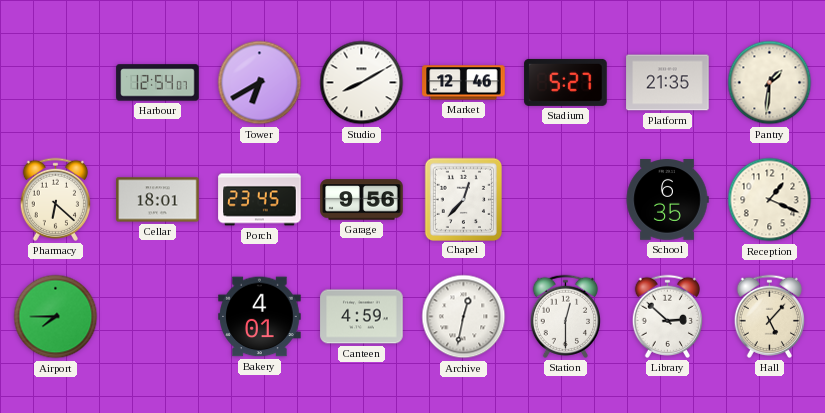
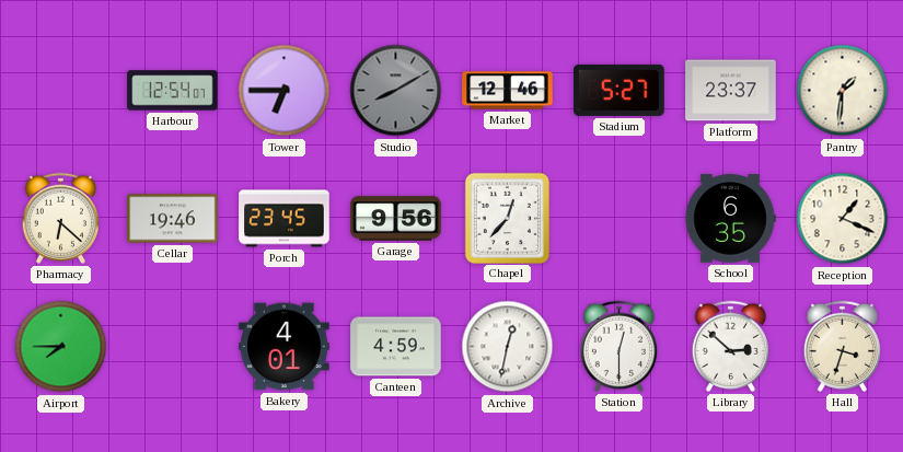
Tower: 6:40 -> 6:45
Studio dial: white -> grey
Platform: 21:35 -> 23:37
Cellar: 18:01 -> 19:46
Hall: 5:07 -> 3:33
